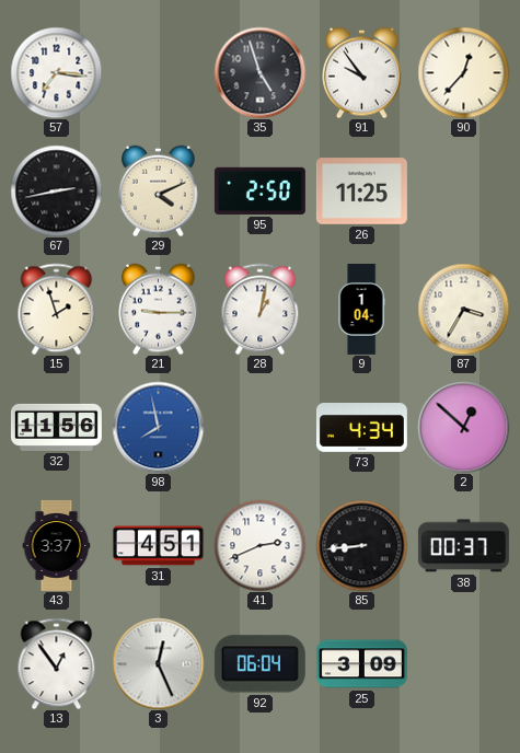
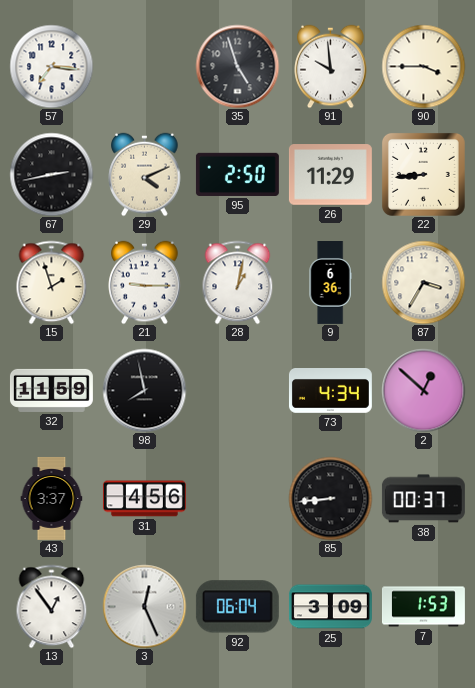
91: 9:54 -> 9:59
90: 12:37 -> 3:45
26: 11:25 -> 11:29
22: none -> 8:44
9: 1:04 -> 6:36
32: 11:56 -> 11:59
98 dial: blue -> black
31: 4:51 -> 4:56
41: 2:41 -> none
7: none -> 1:53
